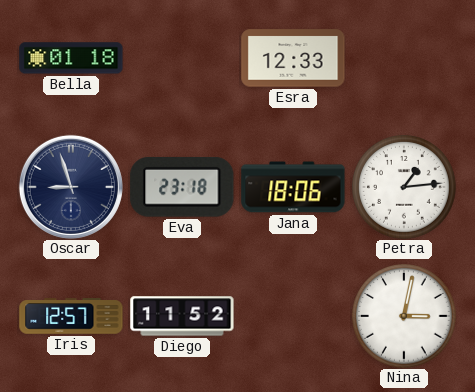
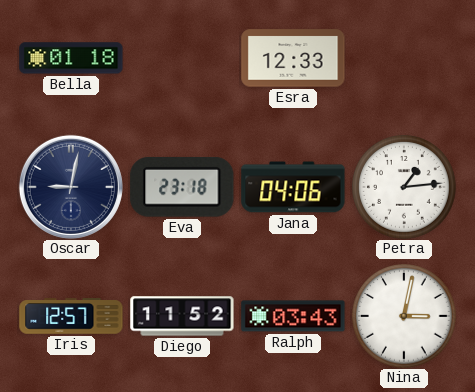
Oscar: 8:57 -> 9:02
Jana: 18:06 -> 04:06
Ralph: none -> 03:43
